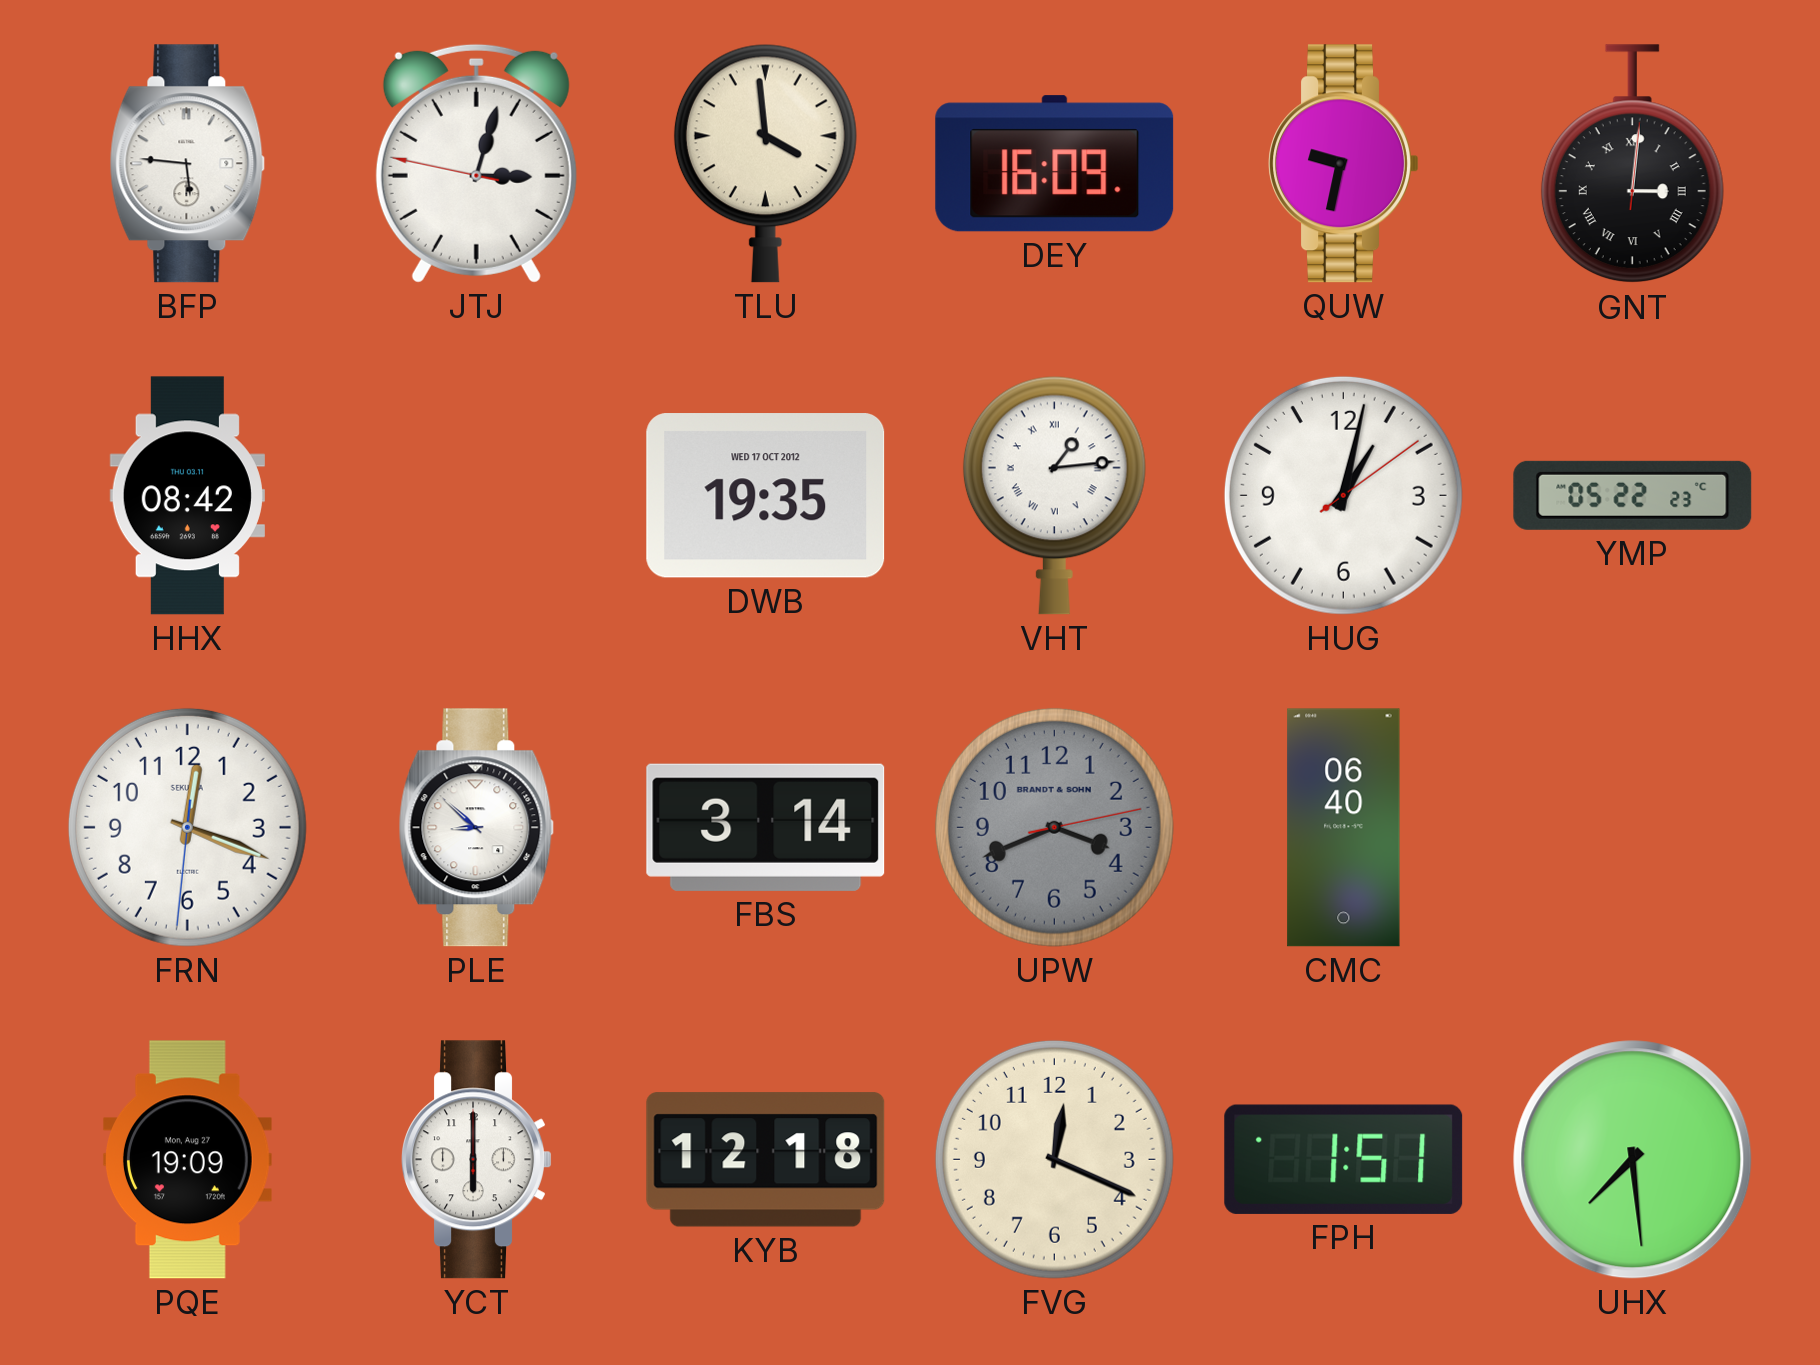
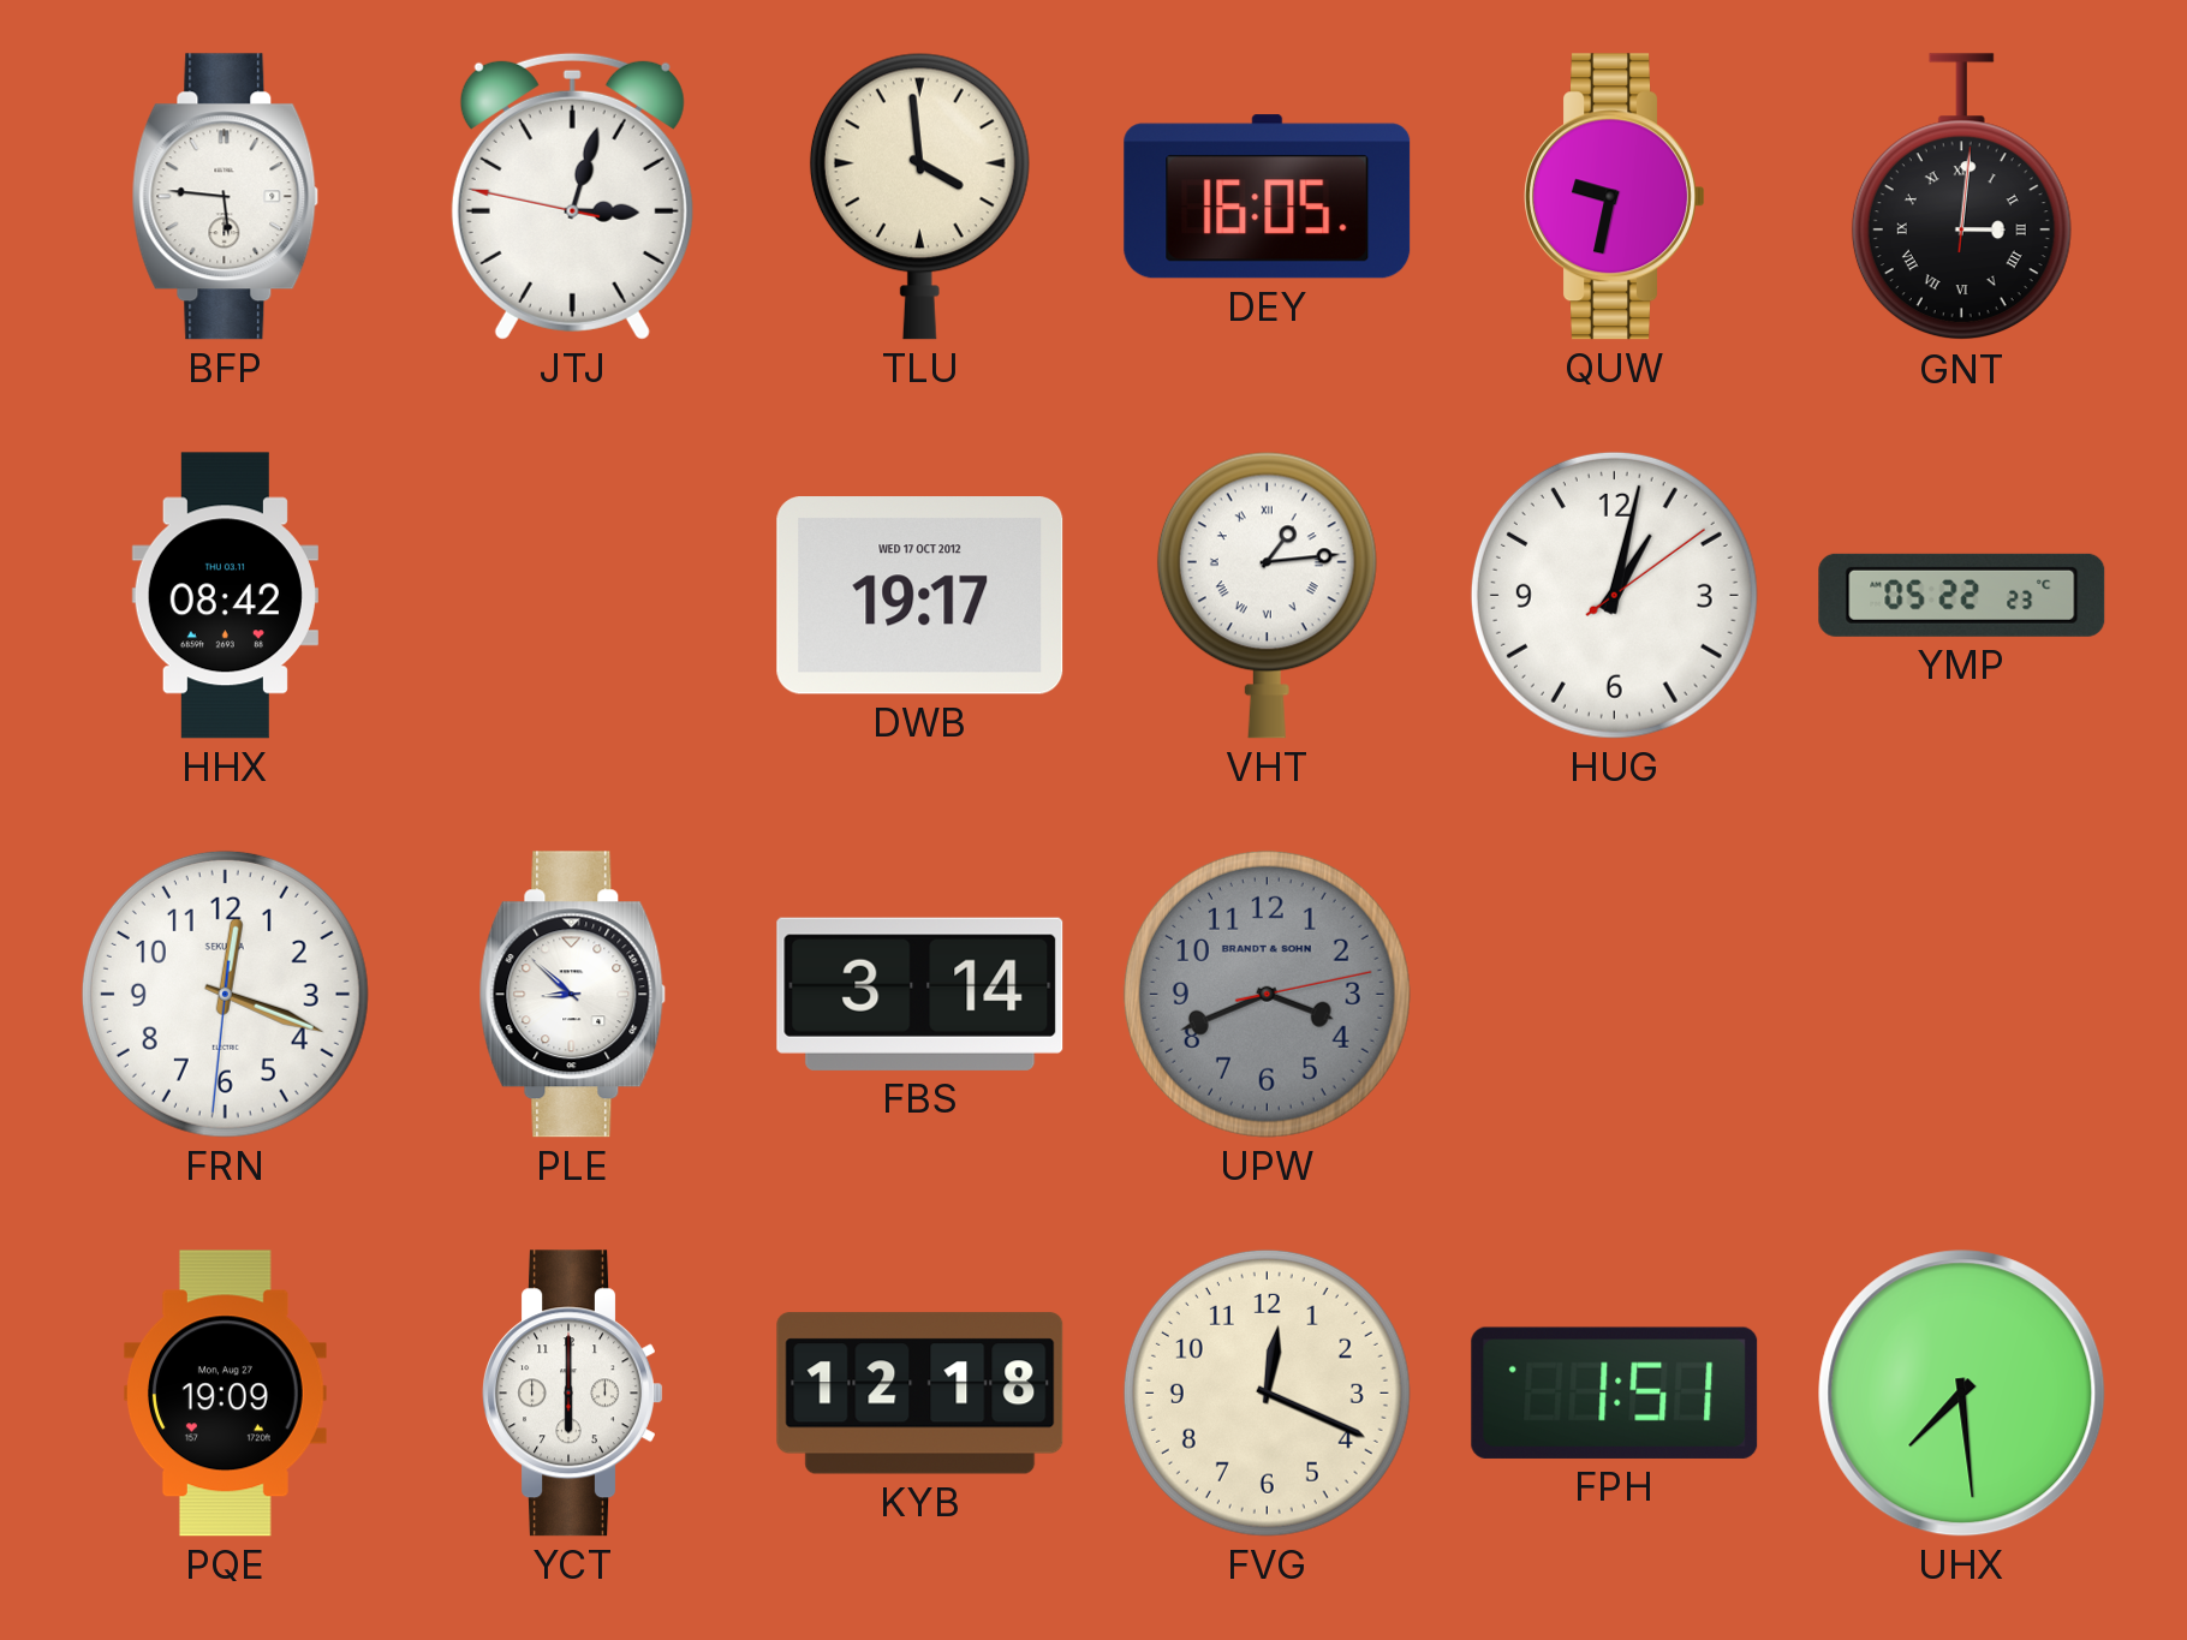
DEY: 16:09 -> 16:05
DWB: 19:35 -> 19:17
CMC: 06:40 -> none
